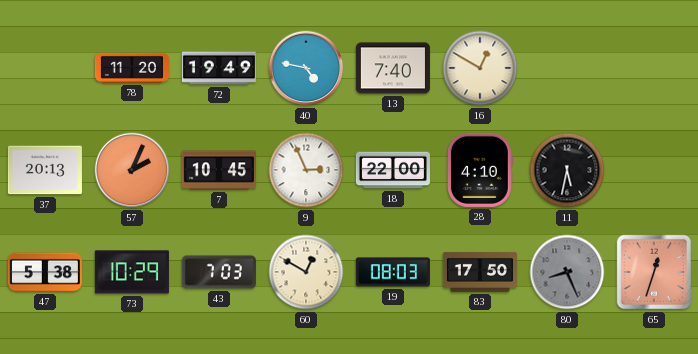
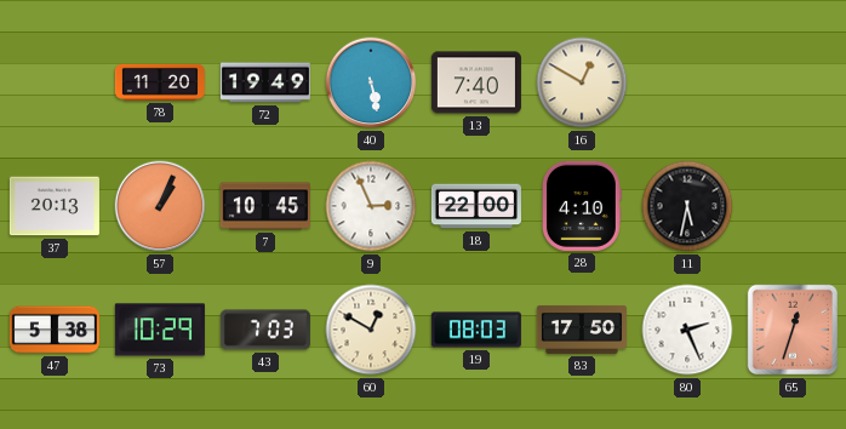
40: 4:47 -> 5:28
57: 2:04 -> 1:04
80: 8:26 -> 2:26
80 dial: grey -> white
